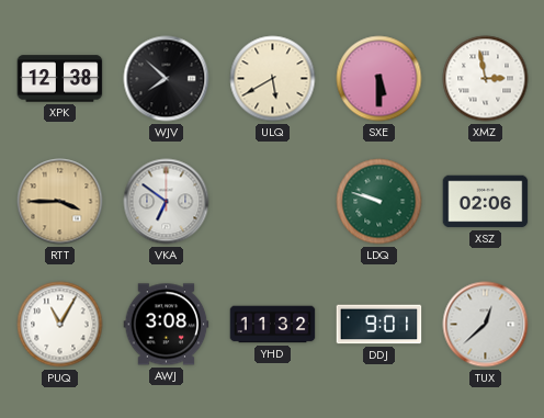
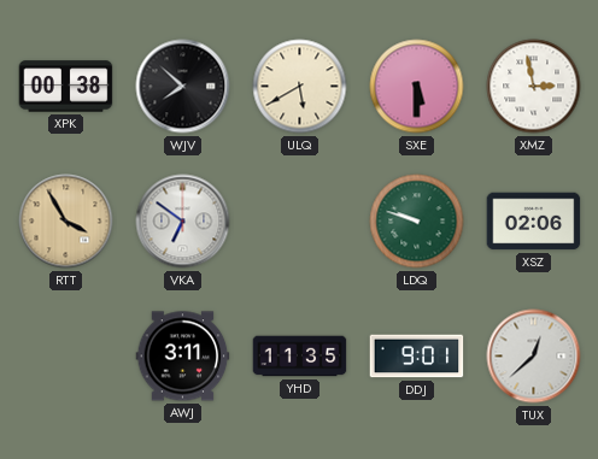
XPK: 12:38 -> 00:38
RTT: 3:45 -> 3:55
PUQ: 11:05 -> none
AWJ: 3:08 -> 3:11
YHD: 11:32 -> 11:35
